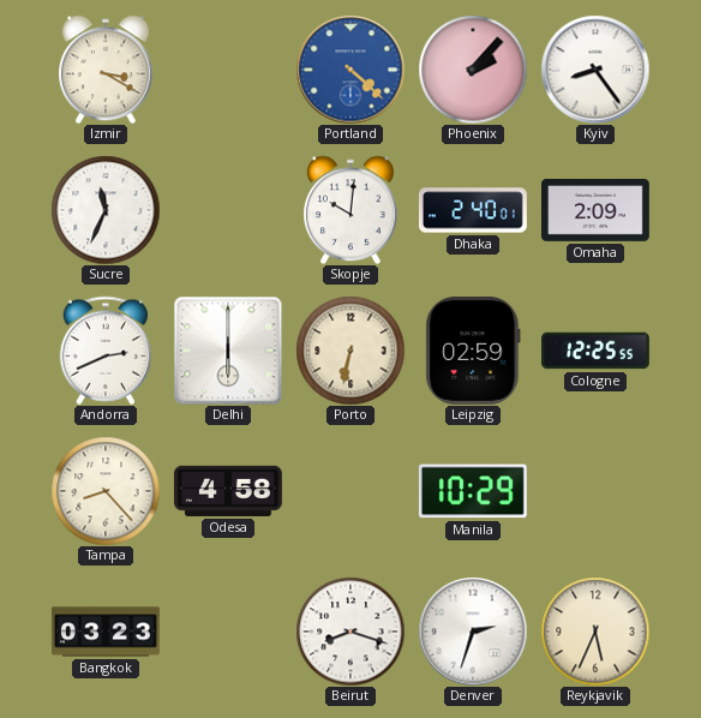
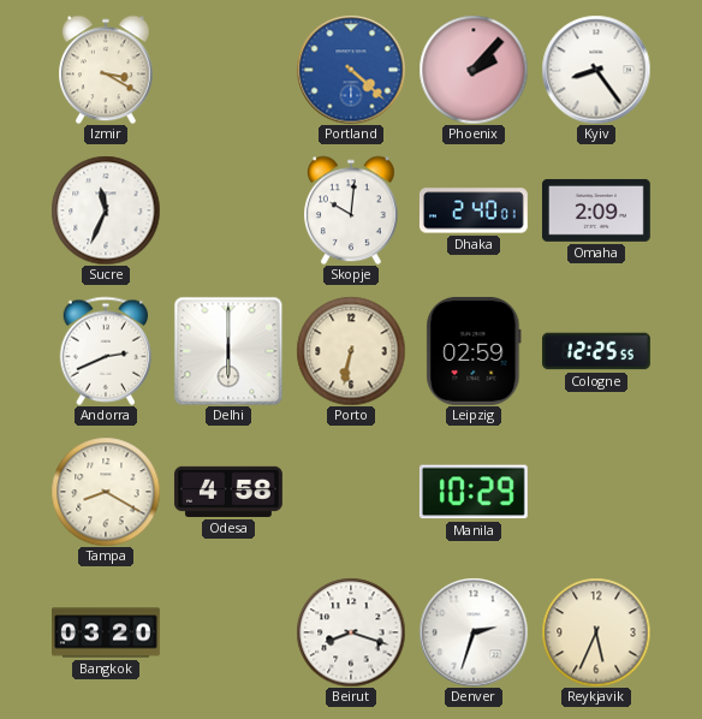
Tampa: 8:23 -> 8:20
Bangkok: 03:23 -> 03:20
